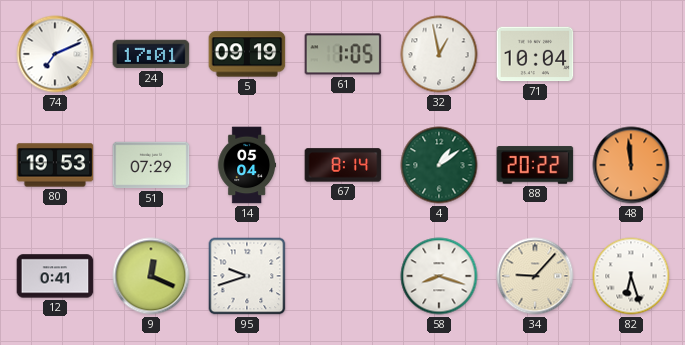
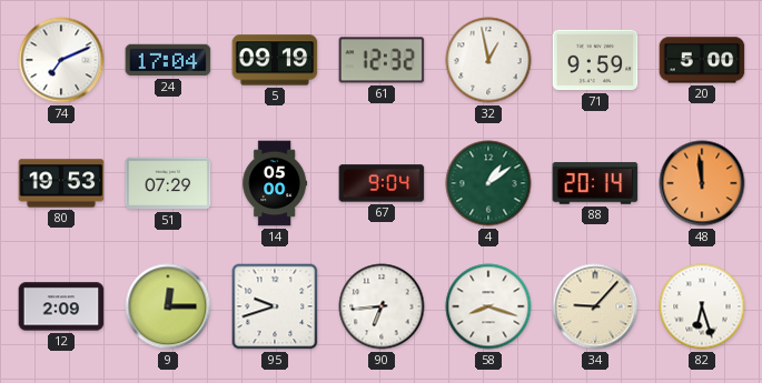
24: 17:01 -> 17:04
61: 1:05 -> 12:32
71: 10:04 -> 9:59
20: none -> 5:00
14: 05:04 -> 05:00
67: 8:14 -> 9:04
88: 20:22 -> 20:14
12: 0:41 -> 2:09
9: 12:19 -> 12:15
90: none -> 6:44
